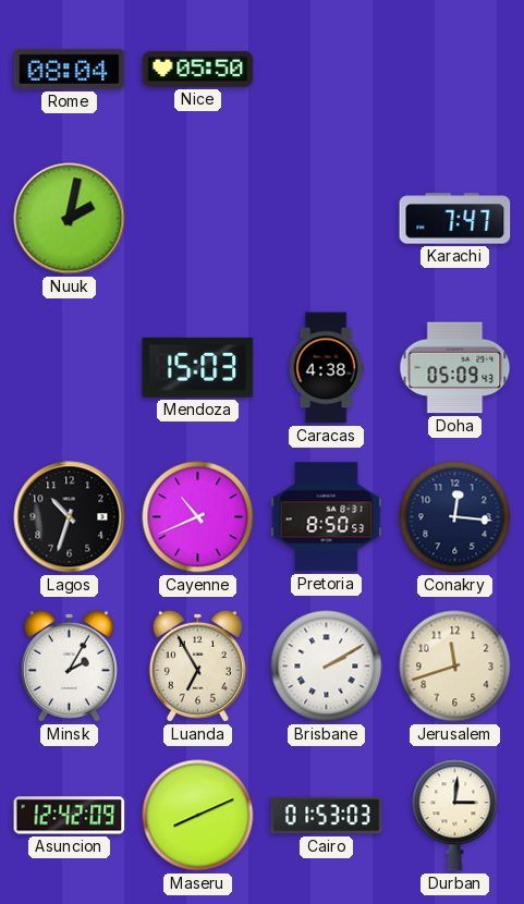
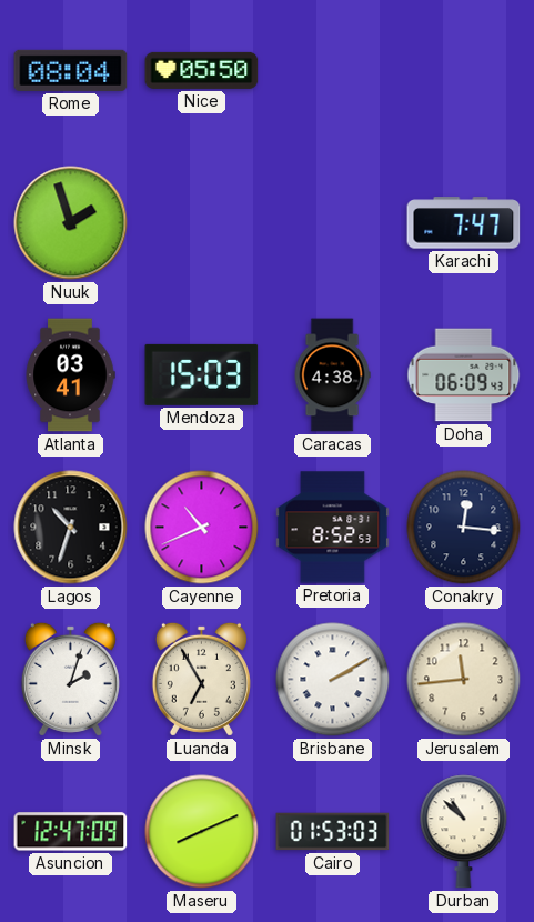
Nuuk: 2:02 -> 1:57
Atlanta: none -> 03:41
Doha: 05:09 -> 06:09
Pretoria: 8:50 -> 8:52
Minsk: 2:05 -> 2:03
Jerusalem: 11:42 -> 11:44
Asuncion: 12:42 -> 12:47
Durban: 3:01 -> 10:52
